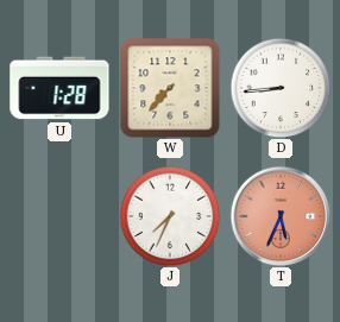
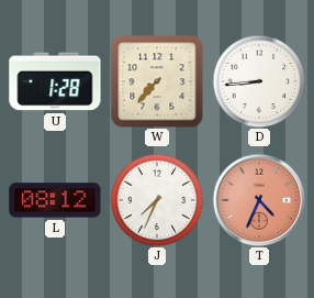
L: none -> 08:12
T: 5:34 -> 4:34
